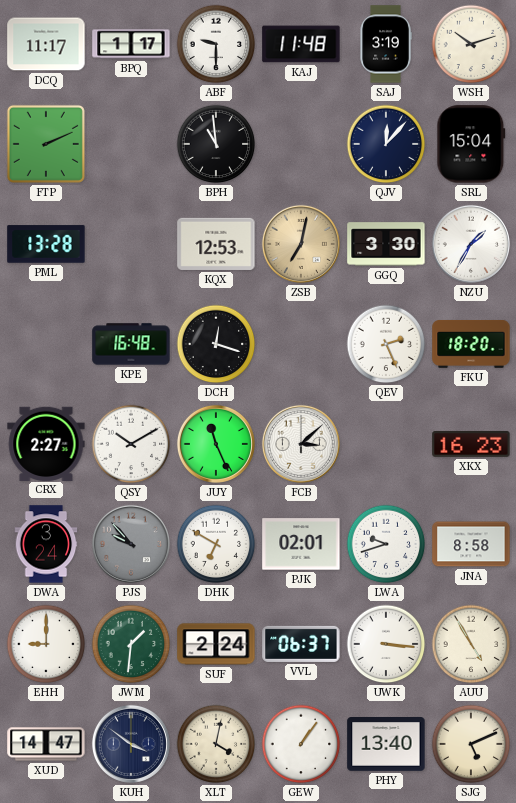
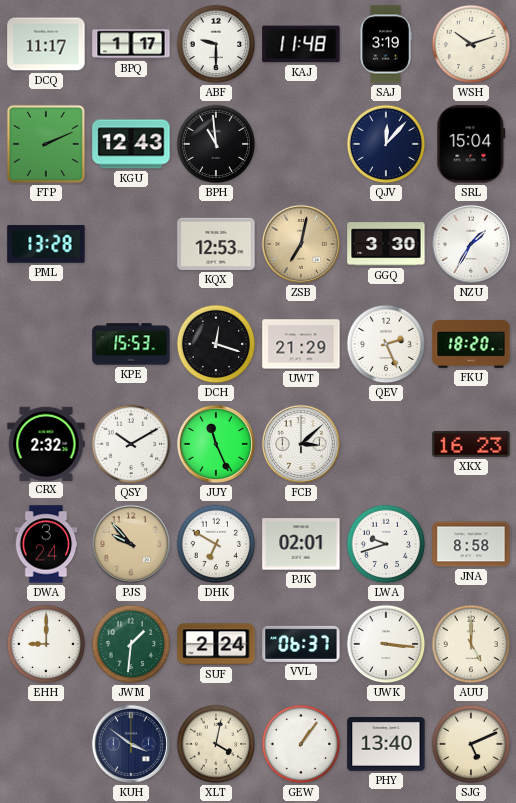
KGU: none -> 12:43
KPE: 16:48 -> 15:53
UWT: none -> 21:29
CRX: 2:27 -> 2:32
PJS dial: grey -> champagne
AUU: 4:55 -> 5:00
XUD: 14:47 -> none
